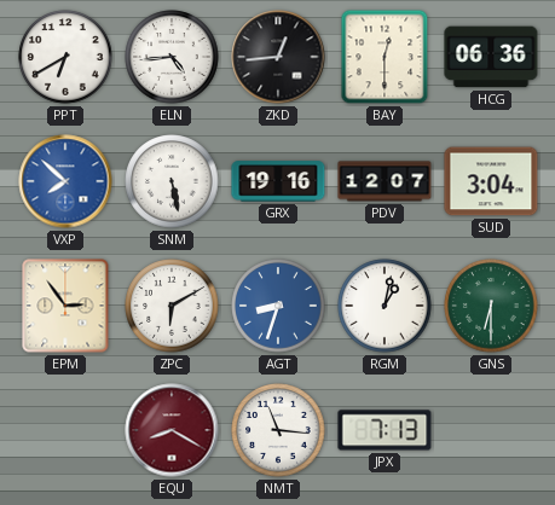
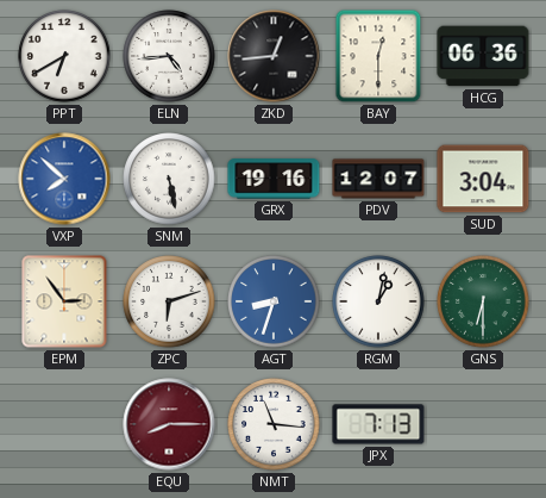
ZPC: 6:10 -> 6:12
EQU: 8:20 -> 8:15
